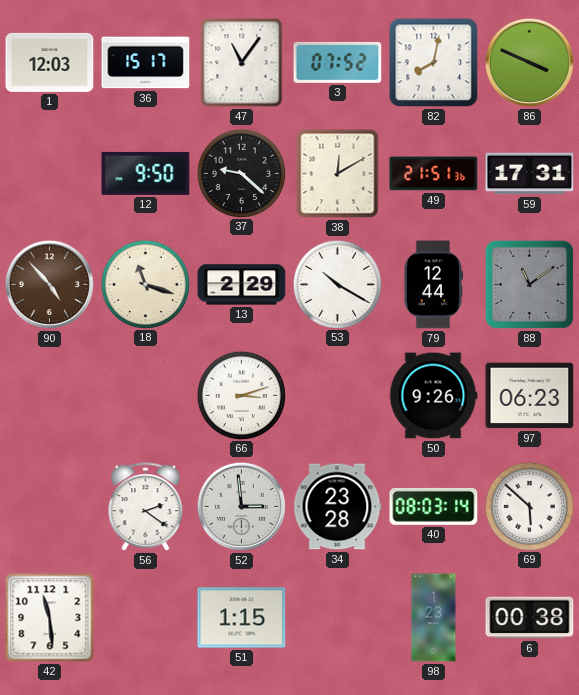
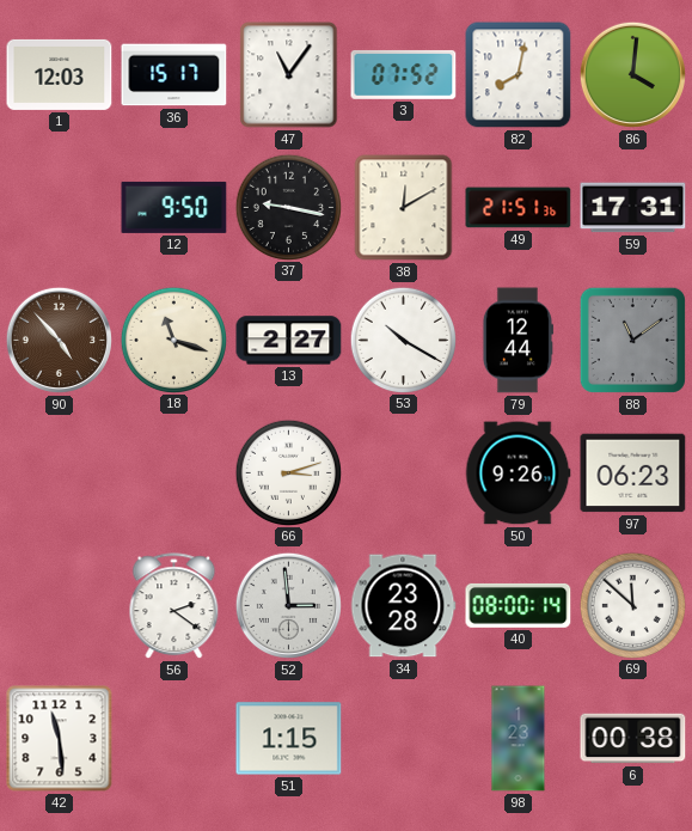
86: 3:49 -> 4:01
37: 9:22 -> 9:17
13: 2:29 -> 2:27
40: 08:03 -> 08:00
69: 5:52 -> 11:52
